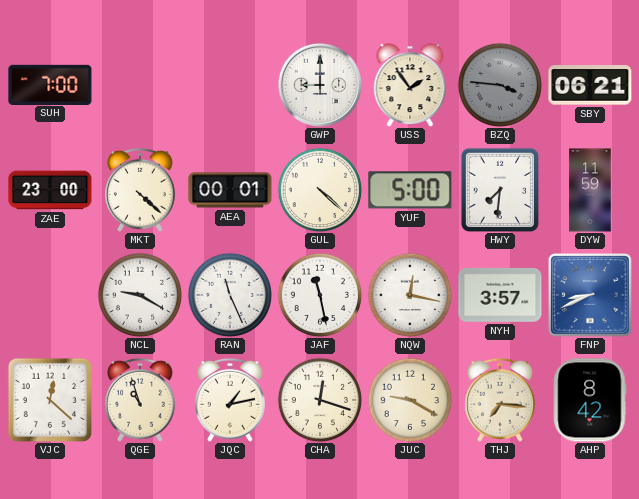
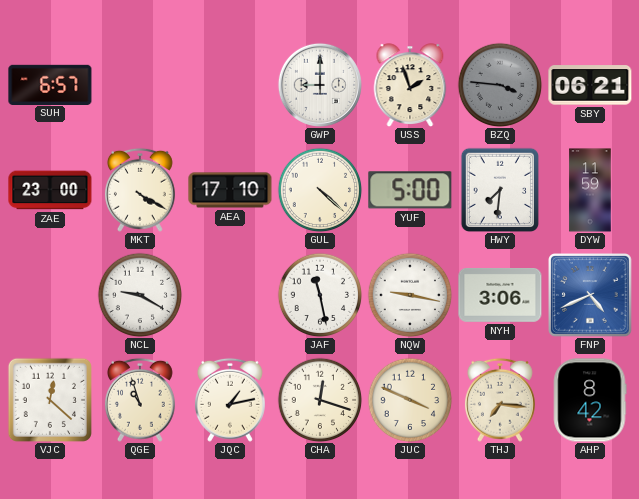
SUH: 7:00 -> 6:57
USS: 1:54 -> 1:57
MKT: 4:22 -> 4:20
AEA: 00:01 -> 17:10
RAN: 11:26 -> none
NQW: 12:17 -> 9:17
NYH: 3:57 -> 3:06
FNP: 8:41 -> 4:41
JUC: 9:20 -> 3:49
